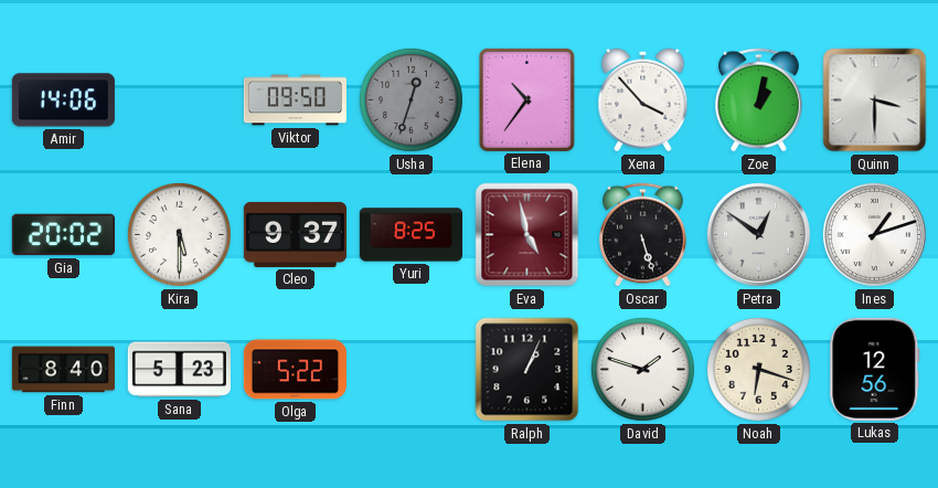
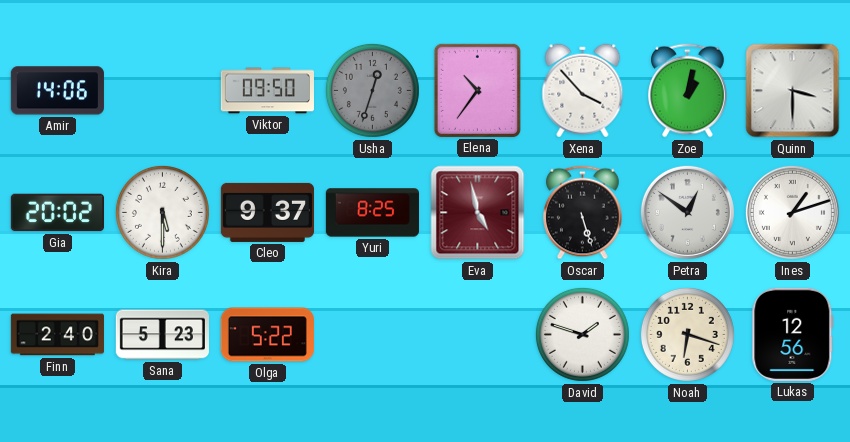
Finn: 8:40 -> 2:40
Ralph: 1:04 -> none
